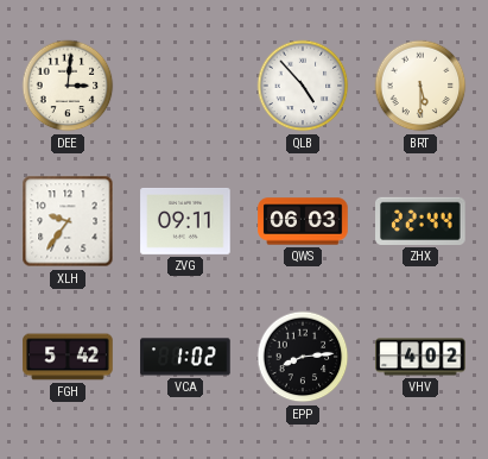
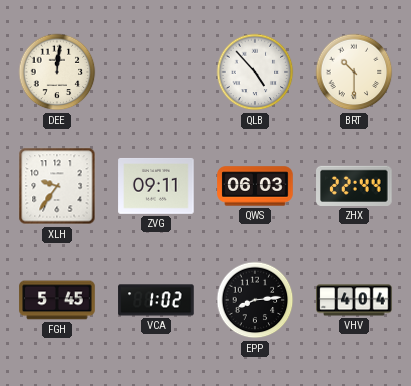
DEE: 3:01 -> 12:01
BRT: 5:30 -> 10:30
FGH: 5:42 -> 5:45
VHV: 4:02 -> 4:04
